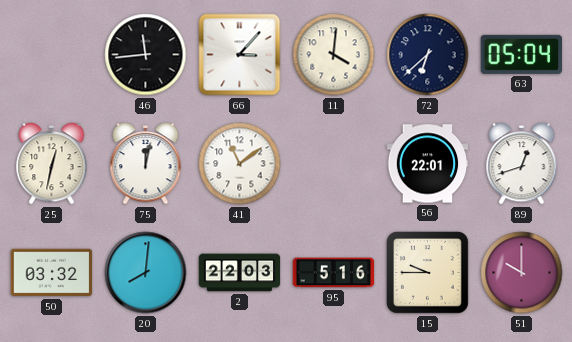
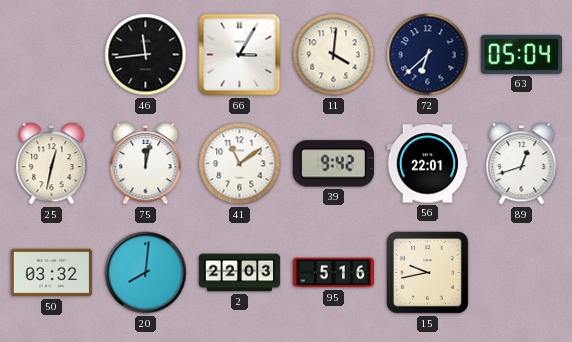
66: 3:07 -> 3:05
39: none -> 9:42
15: 9:45 -> 9:43
51: 10:00 -> none
